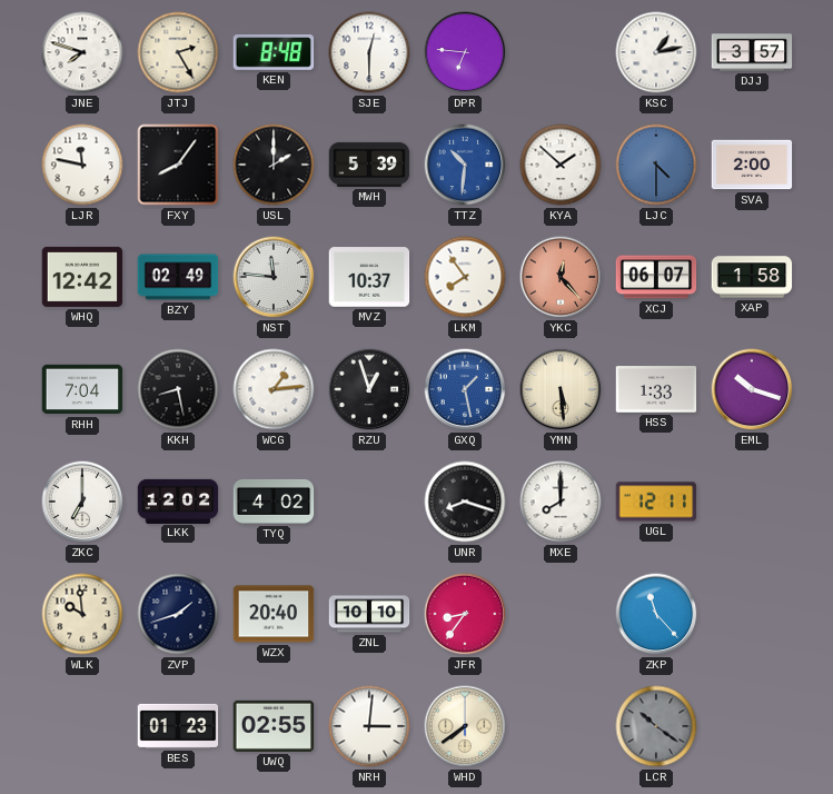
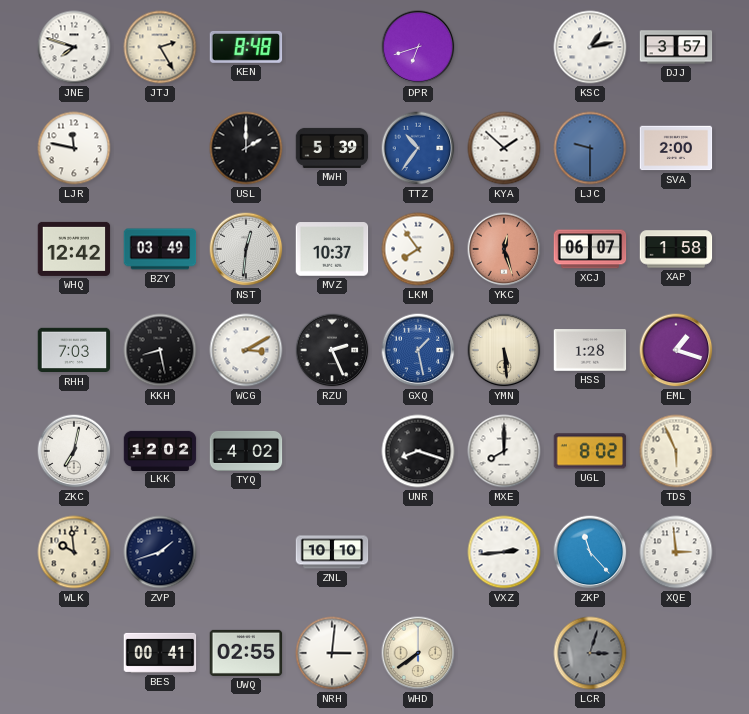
SJE: 12:30 -> none
DPR: 6:46 -> 6:42
FXY: 8:06 -> none
TTZ: 10:31 -> 10:36
LJC: 4:30 -> 9:30
BZY: 02:49 -> 03:49
NST: 11:46 -> 12:31
YKC: 12:23 -> 12:27
RHH: 7:04 -> 7:03
WCG: 1:14 -> 3:10
RZU: 12:57 -> 2:26
HSS: 1:33 -> 1:28
EML: 10:18 -> 1:18
ZKC: 7:00 -> 7:02
UGL: 12:11 -> 8:02
TDS: none -> 5:56
WZX: 20:40 -> none
JFR: 8:36 -> none
VXZ: none -> 2:44
XQE: none -> 2:59
BES: 01:23 -> 00:41
LCR: 10:21 -> 3:03
